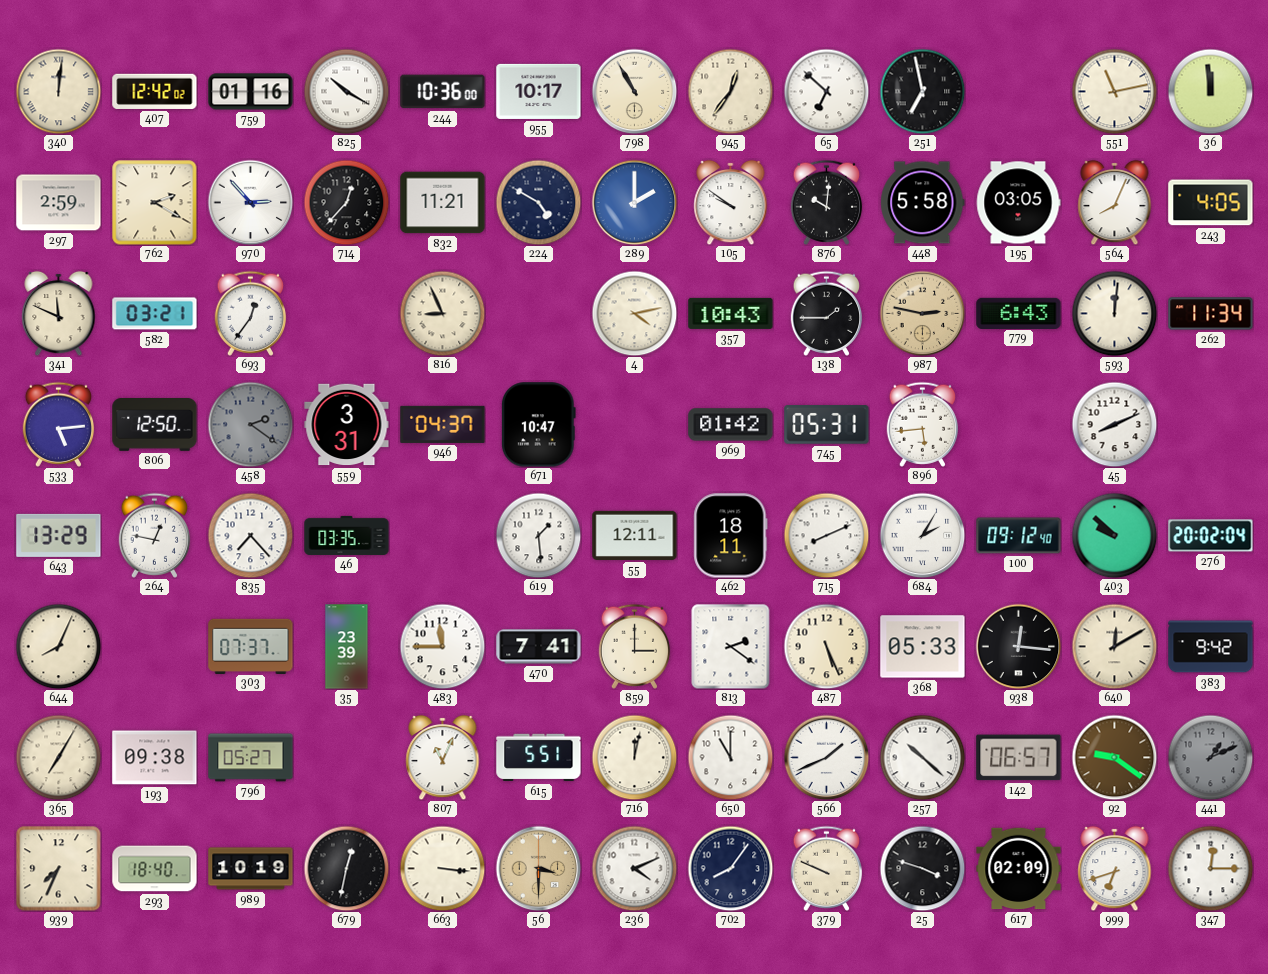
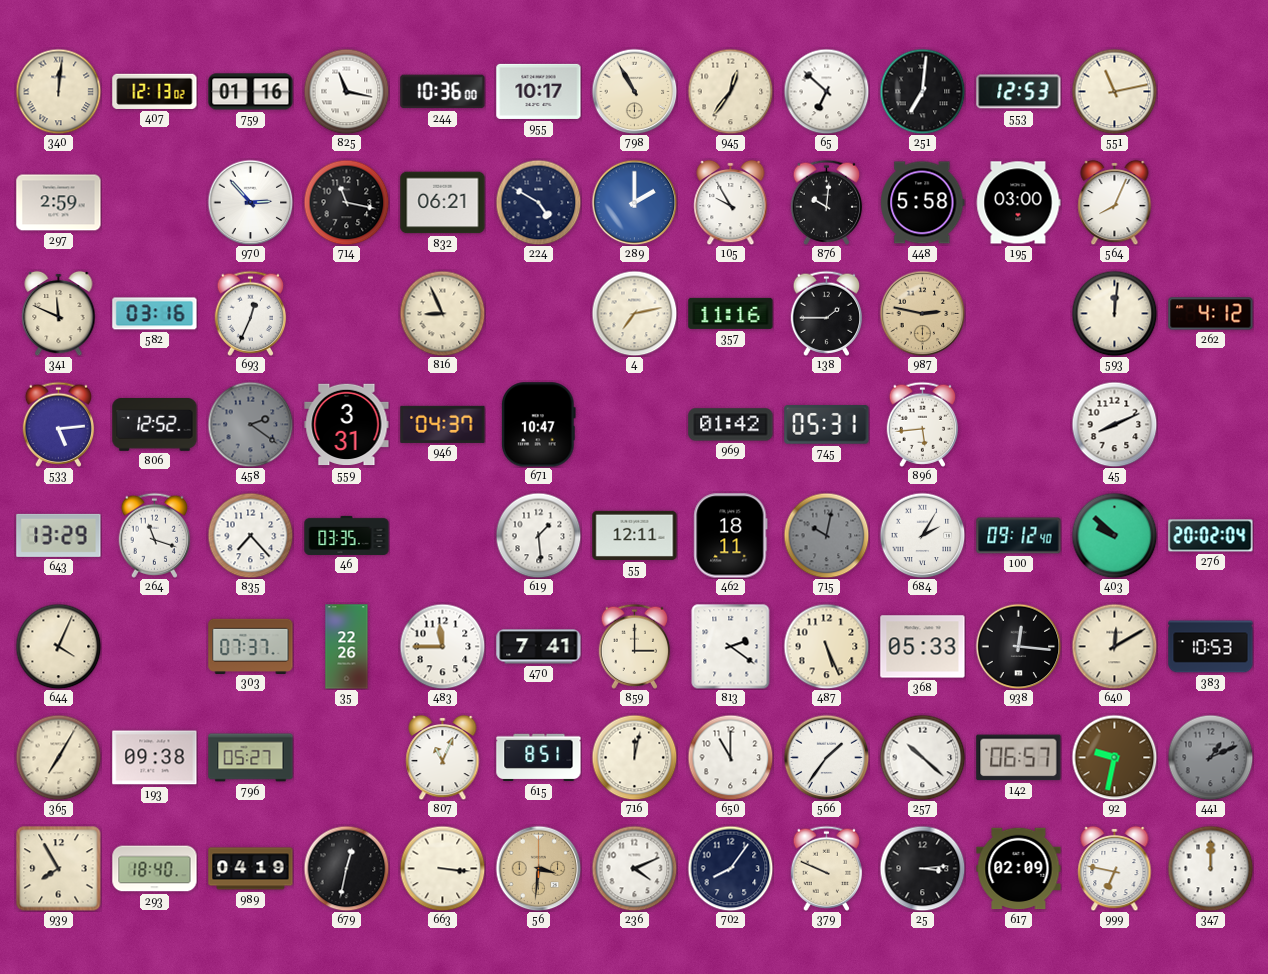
407: 12:42 -> 12:13
825: 10:20 -> 11:17
251: 6:58 -> 7:01
553: none -> 12:53
36: 11:59 -> none
762: 2:20 -> none
714: 12:37 -> 11:17
832: 11:21 -> 06:21
105: 9:51 -> 9:55
195: 03:05 -> 03:00
243: 4:05 -> none
582: 03:21 -> 03:16
693: 12:36 -> 12:34
4: 4:13 -> 7:13
357: 10:43 -> 11:16
779: 6:43 -> none
262: 11:34 -> 4:12
806: 12:50 -> 12:52
264: 12:47 -> 11:18
715: 8:11 -> 10:02
715 dial: white -> grey
644: 8:04 -> 4:04
35: 23:39 -> 22:26
383: 9:42 -> 10:53
615: 5:51 -> 8:51
566: 1:41 -> 1:36
92: 9:21 -> 9:32
939: 7:34 -> 7:55
989: 10:19 -> 04:19
56: 3:30 -> 3:31
25: 3:48 -> 3:14
999: 6:42 -> 6:47
347: 12:15 -> 12:00
